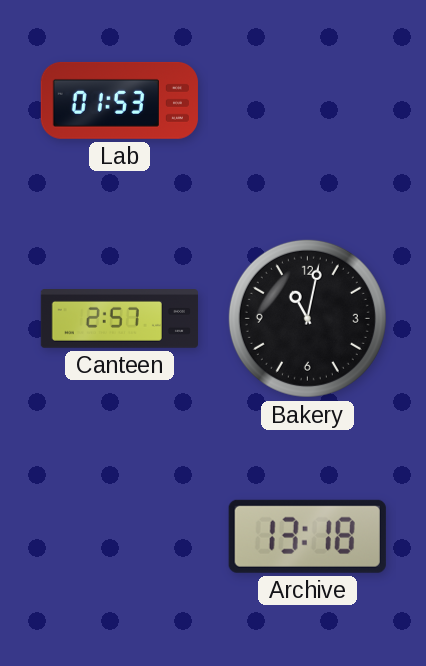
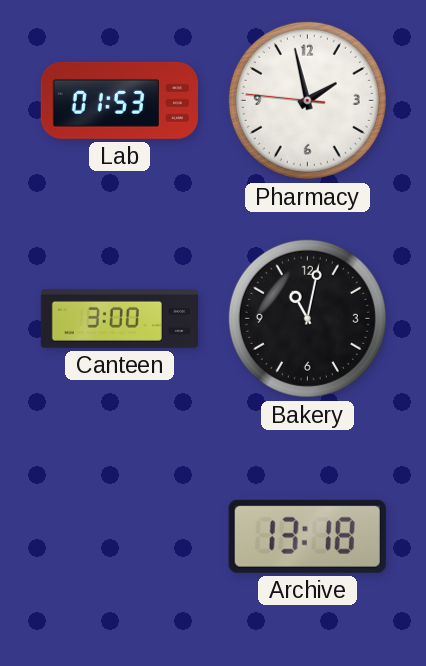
Pharmacy: none -> 1:57
Canteen: 2:57 -> 3:00
